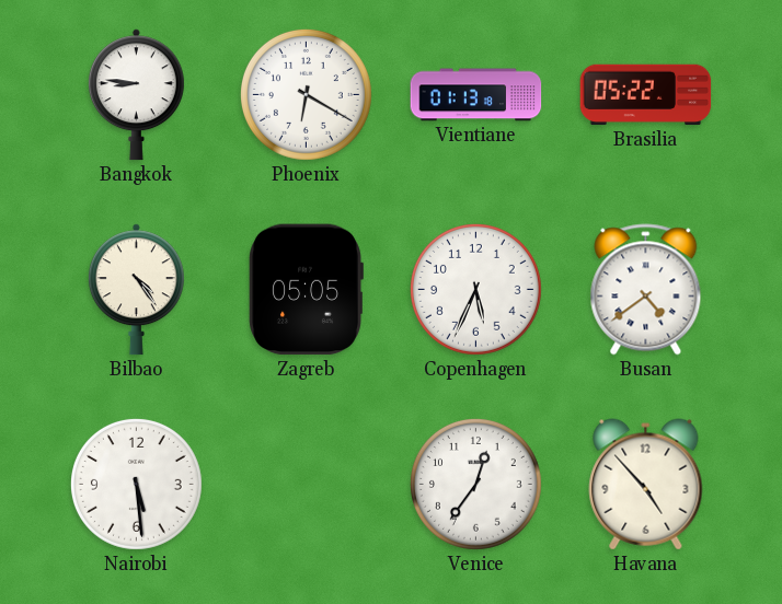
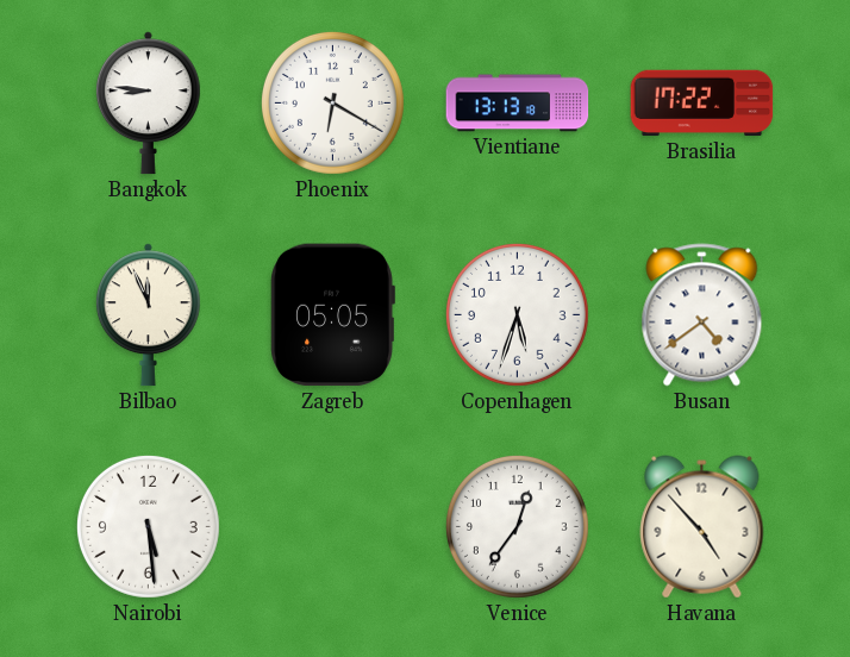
Vientiane: 01:13 -> 13:13
Brasilia: 05:22 -> 17:22
Bilbao: 4:24 -> 11:56
Copenhagen: 5:34 -> 5:33
